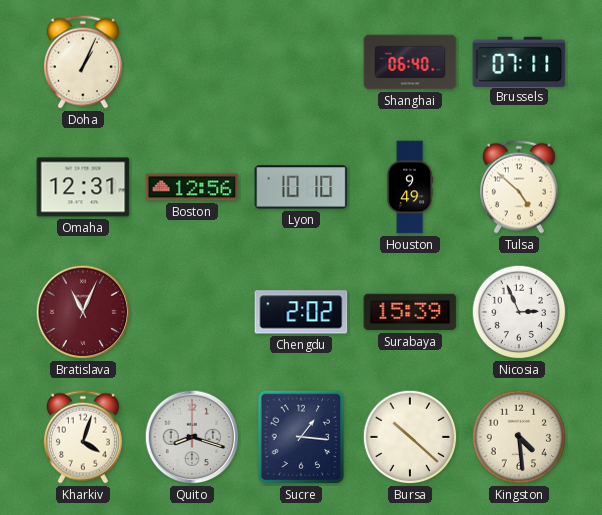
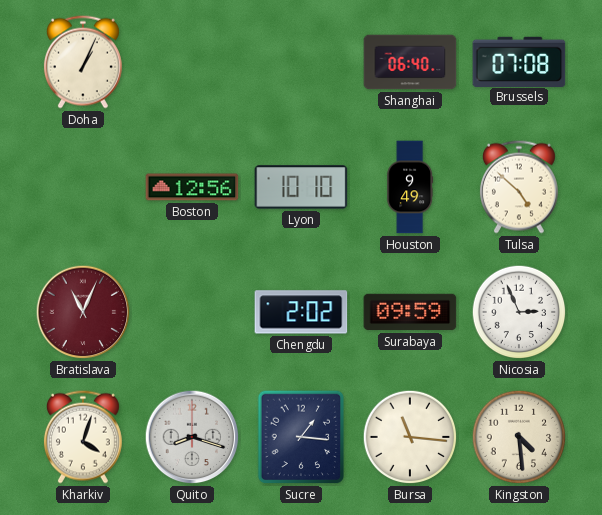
Brussels: 07:11 -> 07:08
Omaha: 12:31 -> none
Surabaya: 15:39 -> 09:59
Bursa: 10:22 -> 11:16
